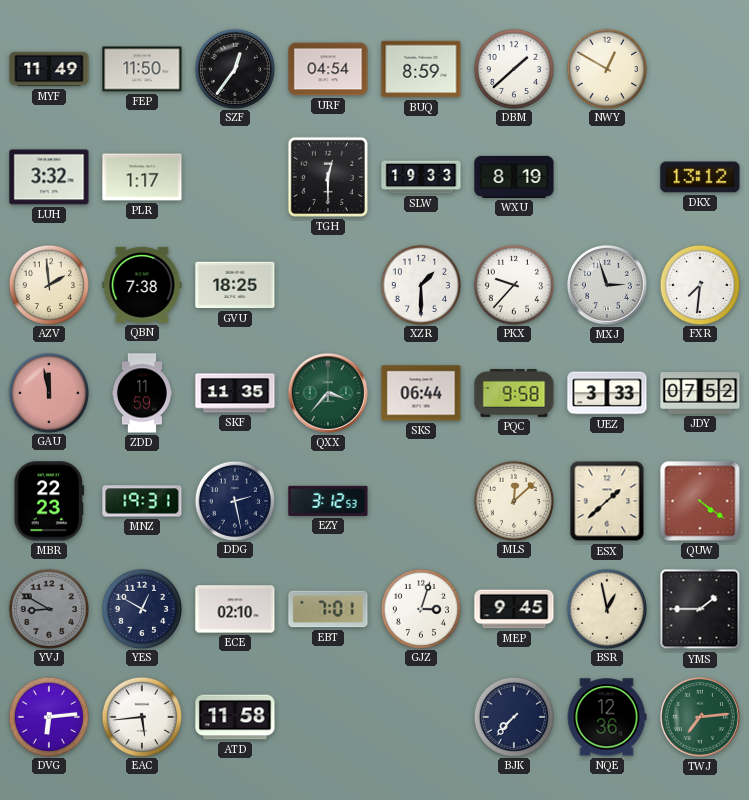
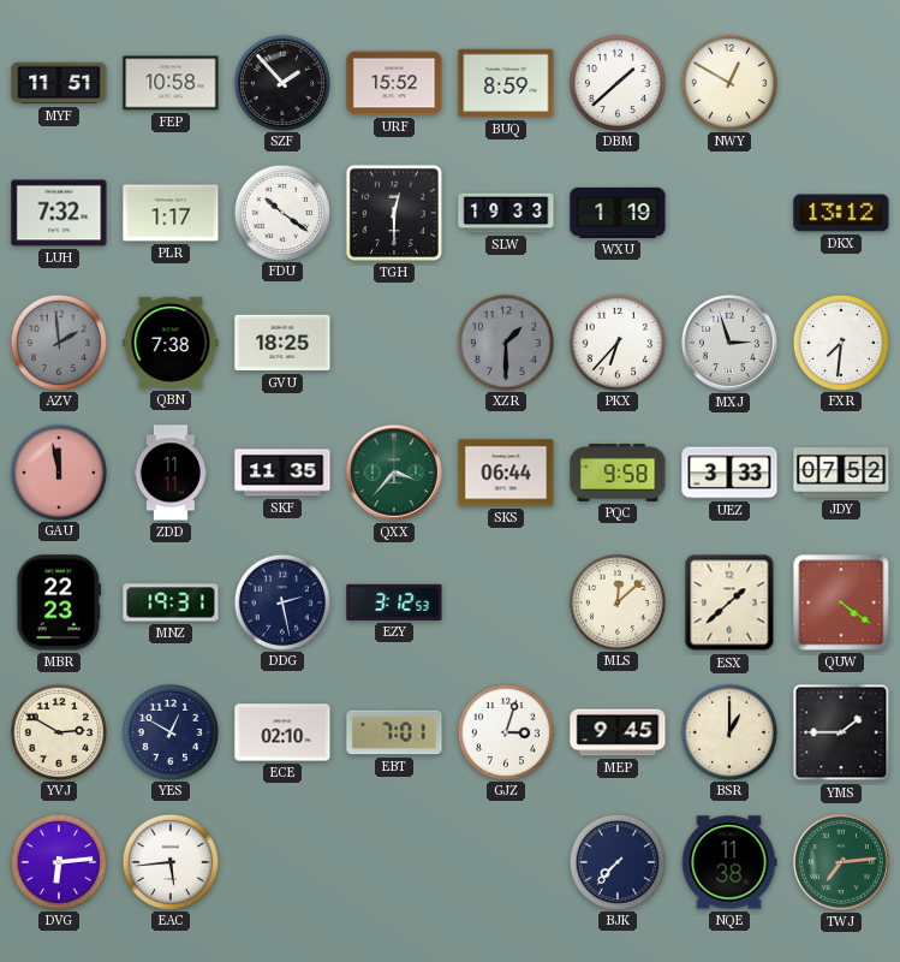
MYF: 11:49 -> 11:51
FEP: 11:50 -> 10:58
SZF: 12:36 -> 1:53
URF: 04:54 -> 15:52
LUH: 3:32 -> 7:32
FDU: none -> 10:21
WXU: 8:19 -> 1:19
AZV dial: cream -> grey
XZR dial: white -> grey
PKX: 9:37 -> 6:37
ZDD: 11:59 -> 11:11
YVJ: 8:50 -> 2:50
YVJ dial: grey -> cream
BSR: 12:58 -> 1:00
ATD: 11:58 -> none
NQE: 12:36 -> 11:38
